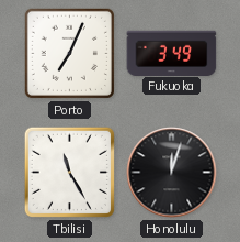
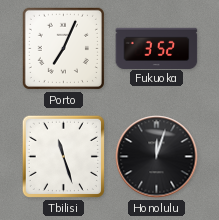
Fukuoka: 3:49 -> 3:52
Tbilisi: 11:25 -> 11:27
